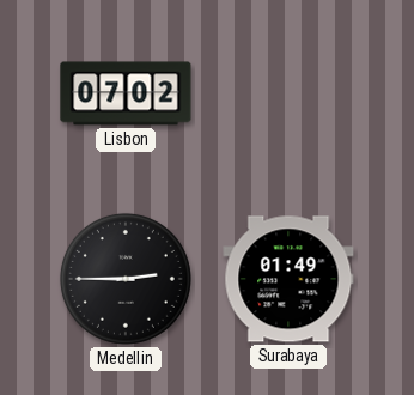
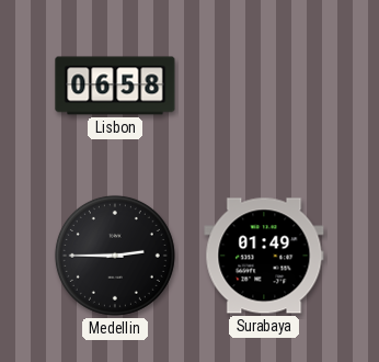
Lisbon: 07:02 -> 06:58
